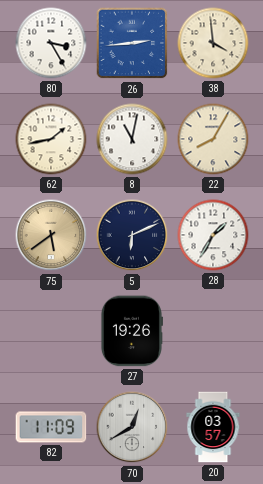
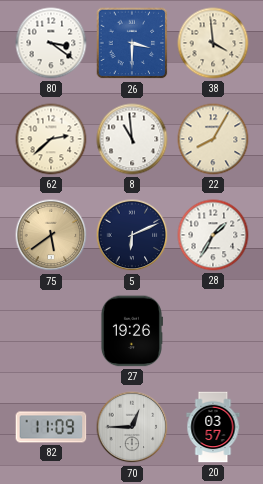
80: 3:25 -> 3:21
26: 2:44 -> 3:30
62: 1:43 -> 2:38
8: 11:02 -> 10:59
70: 12:40 -> 12:45
